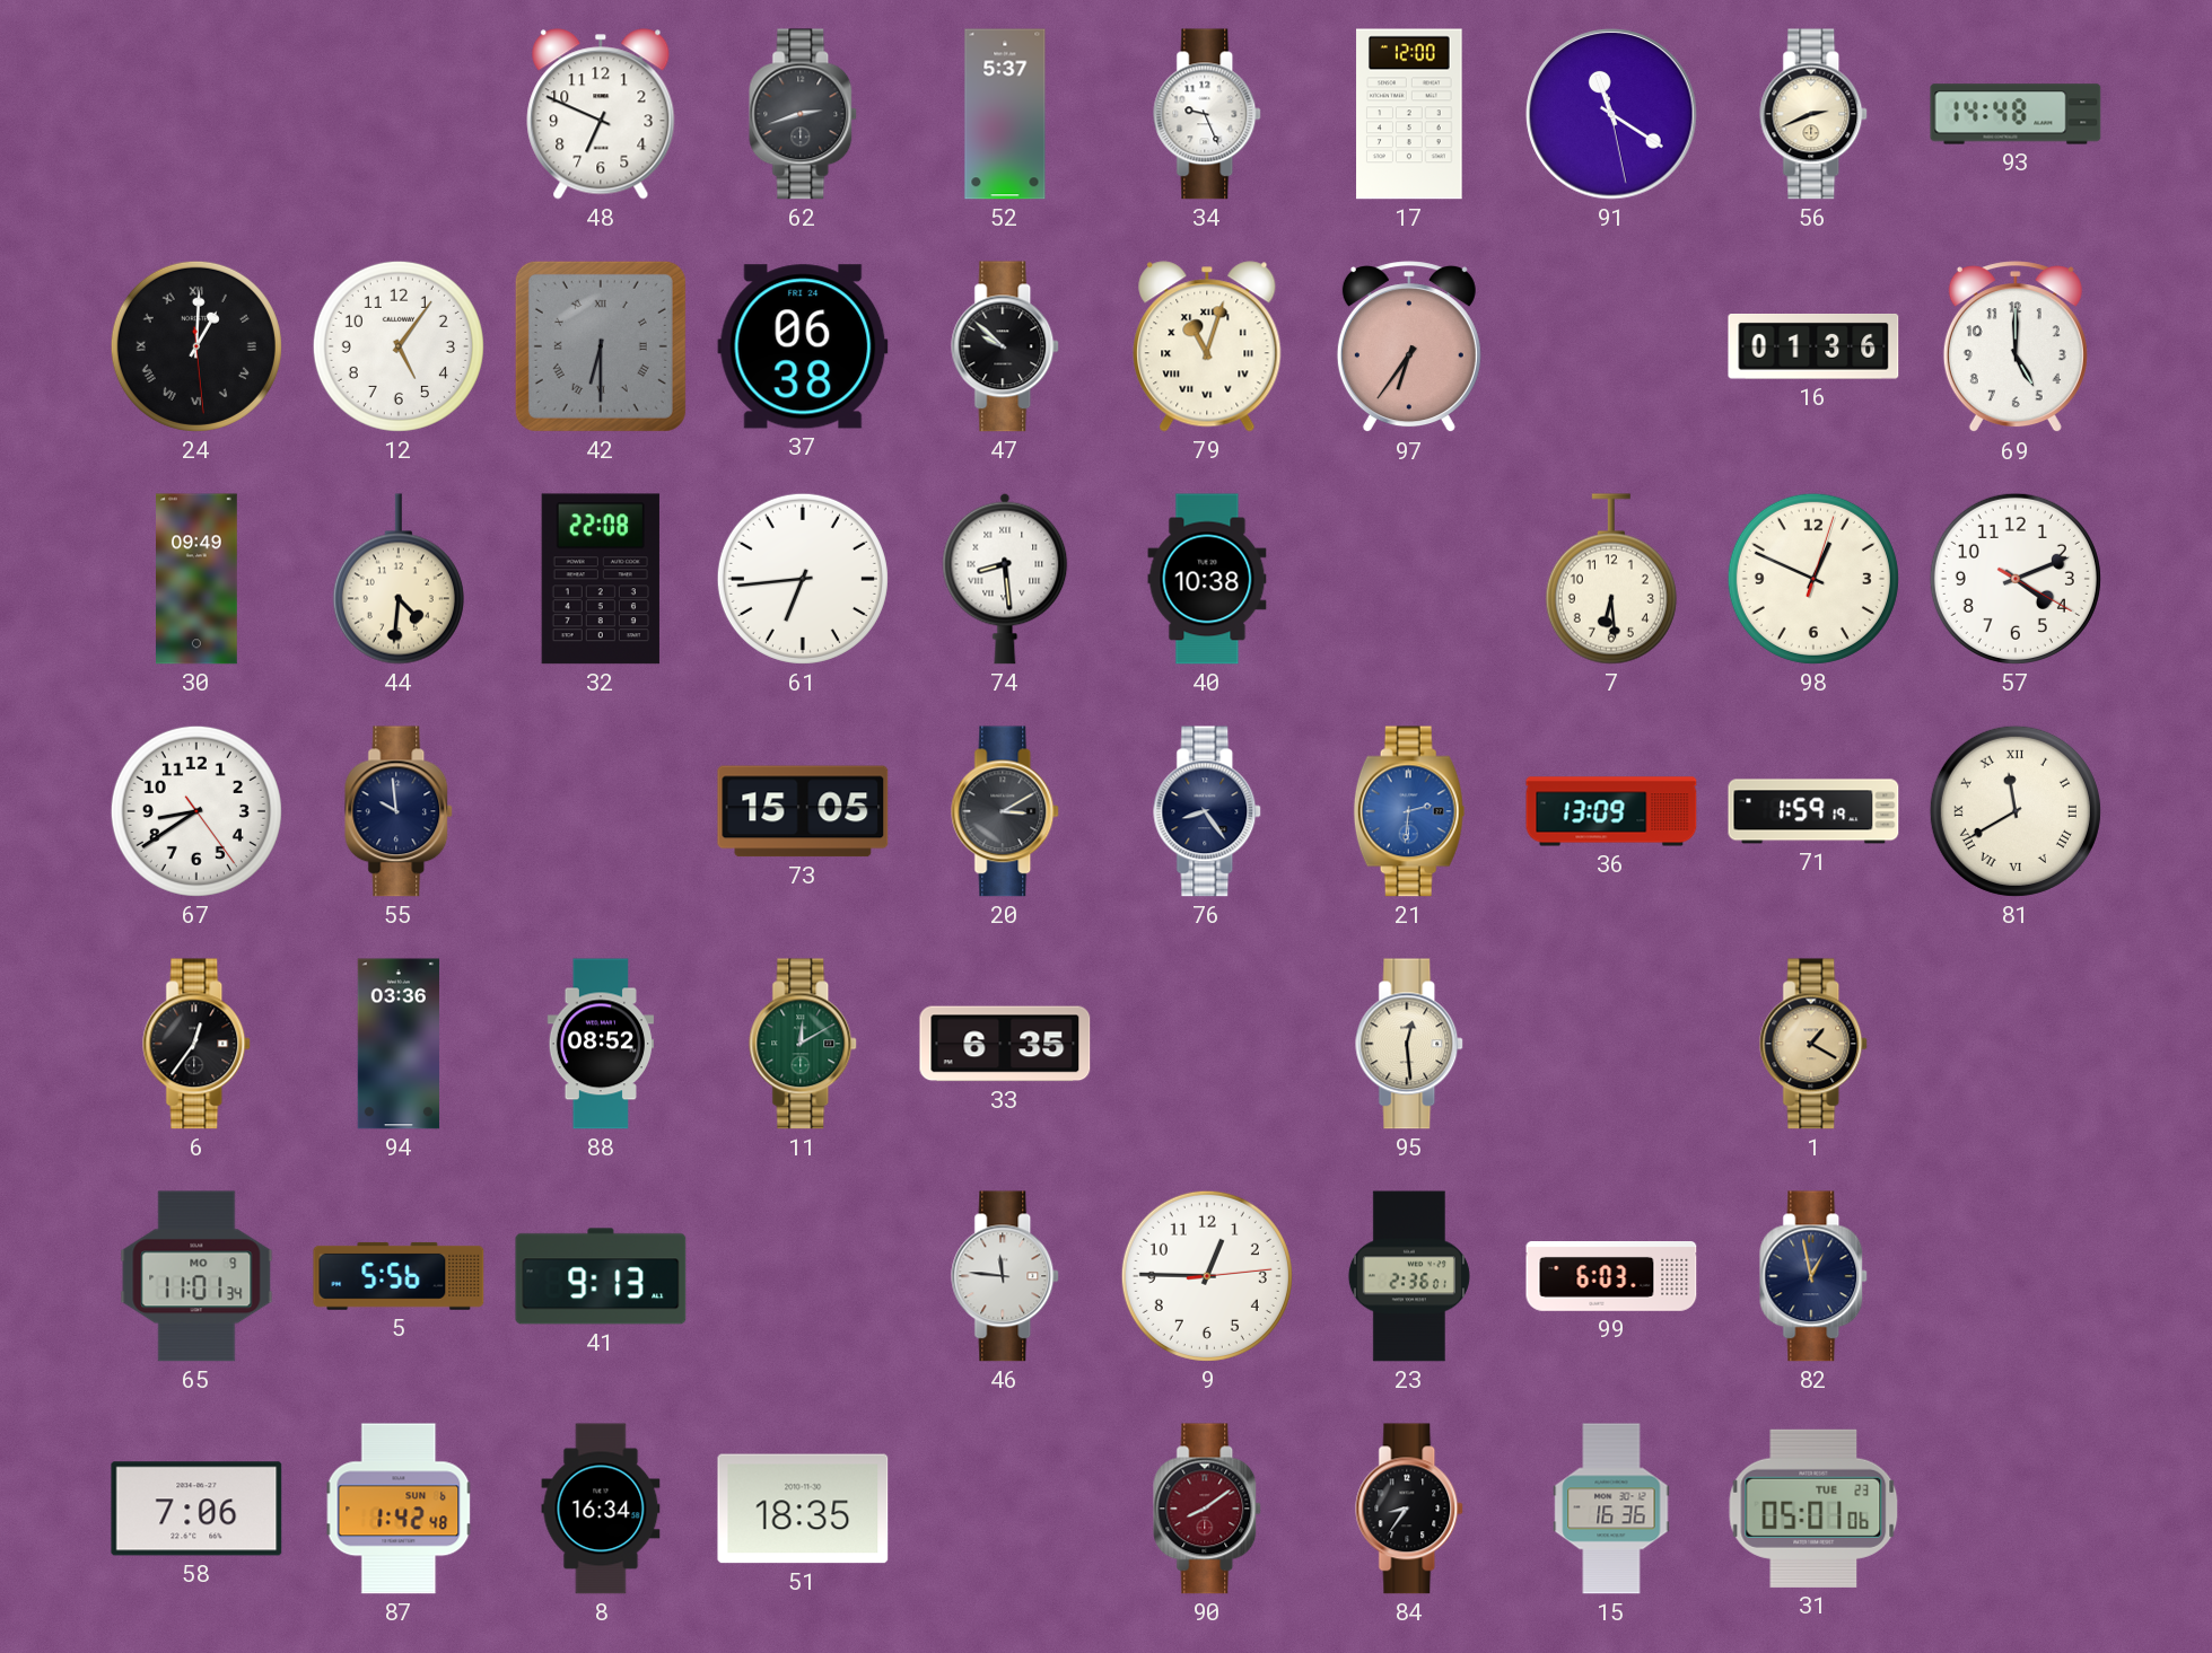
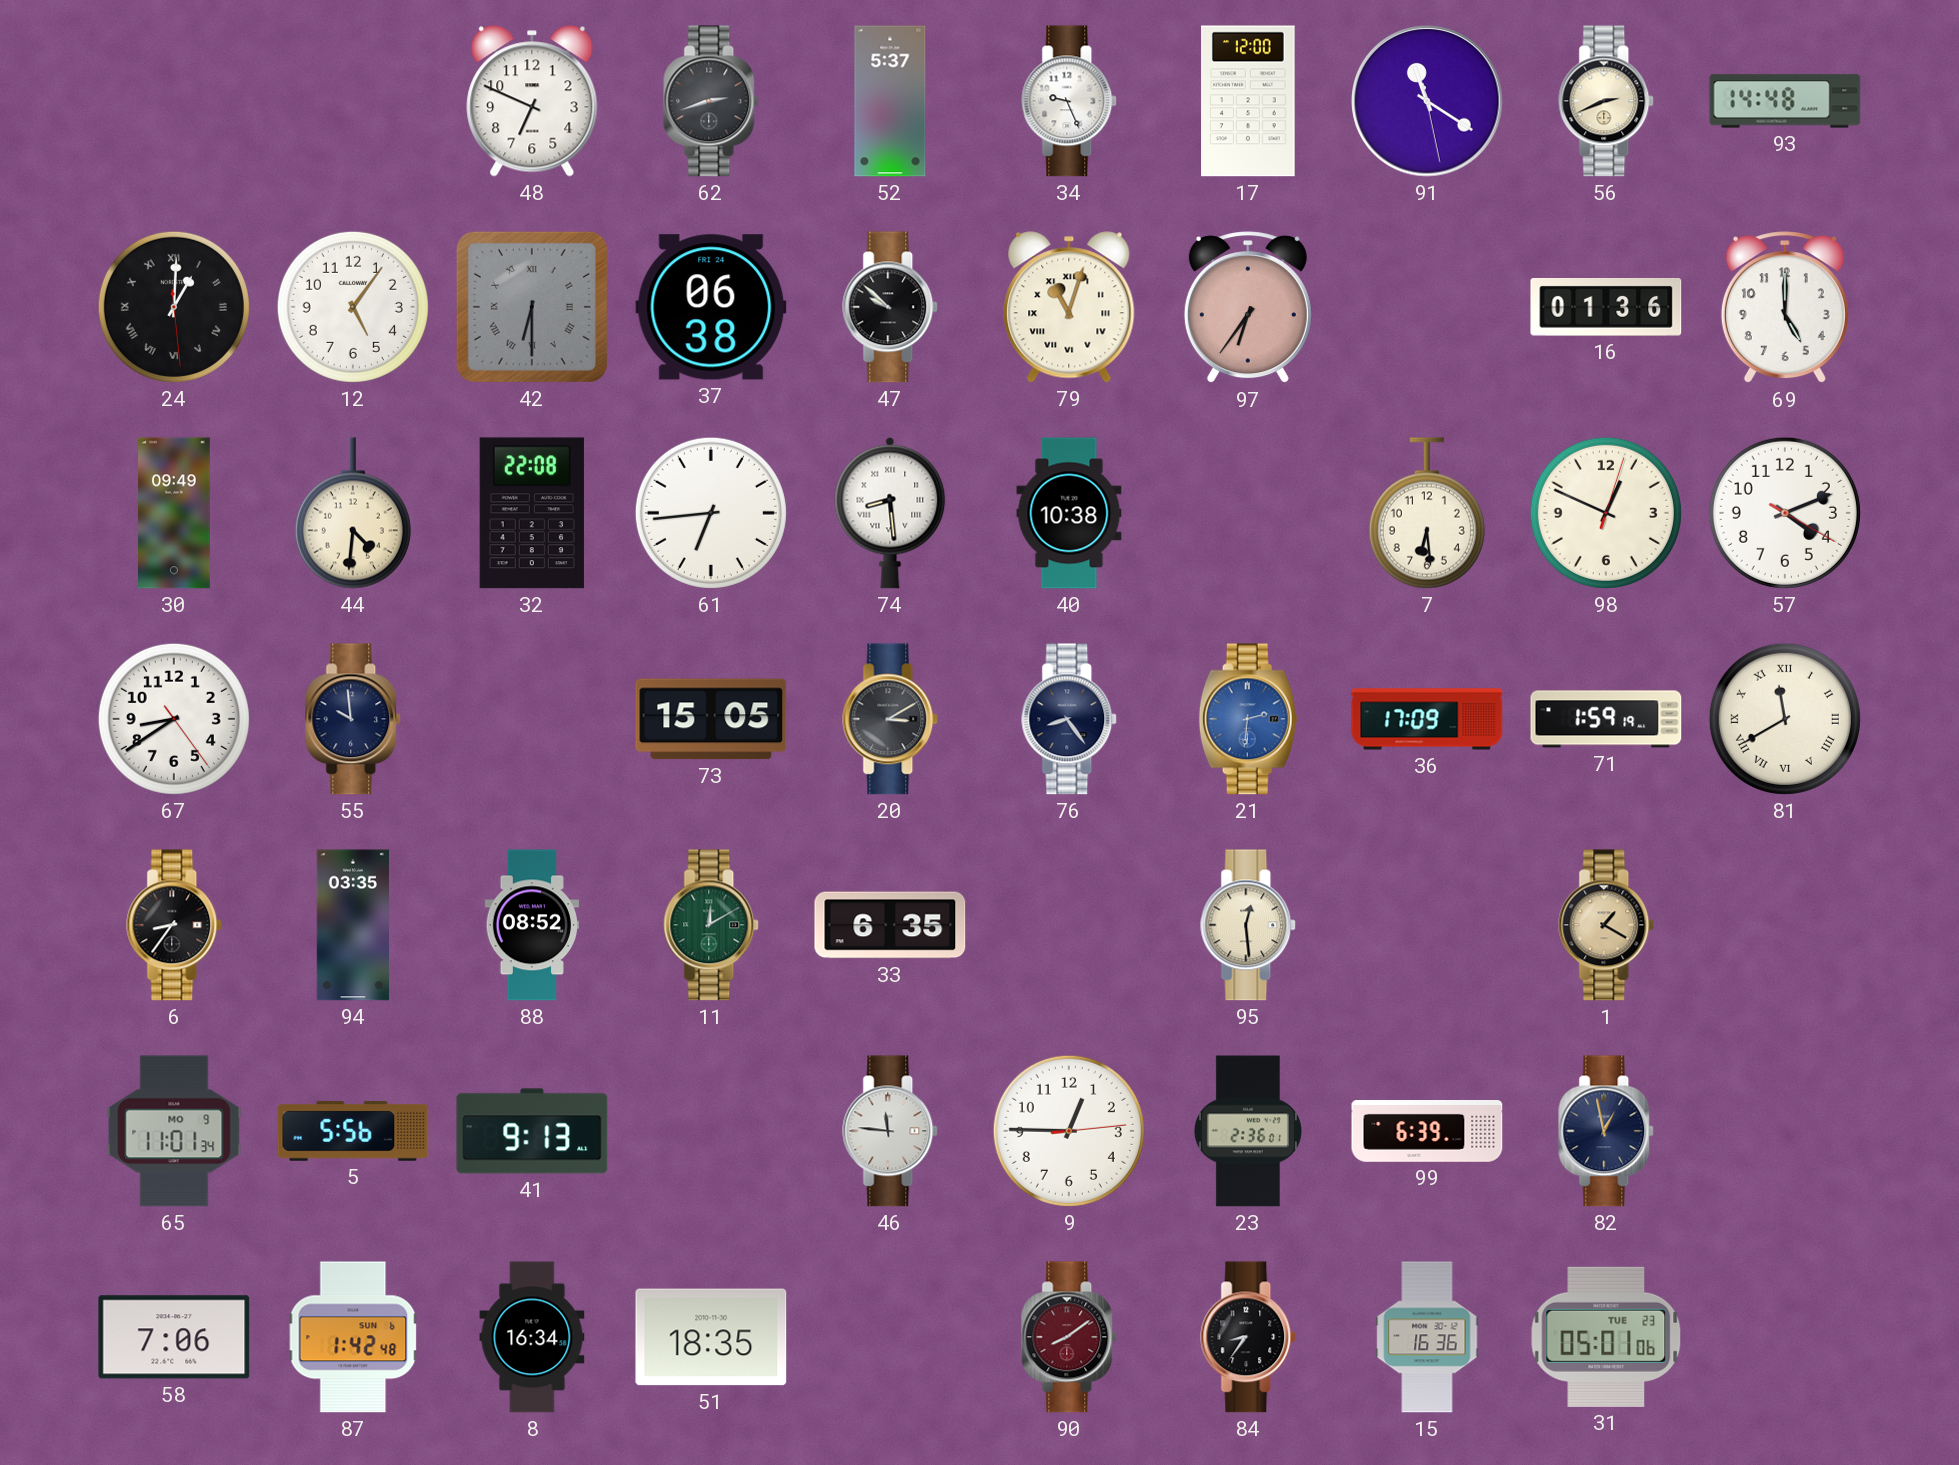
36: 13:09 -> 17:09
6: 12:36 -> 8:36
94: 03:36 -> 03:35
99: 6:03 -> 6:39
